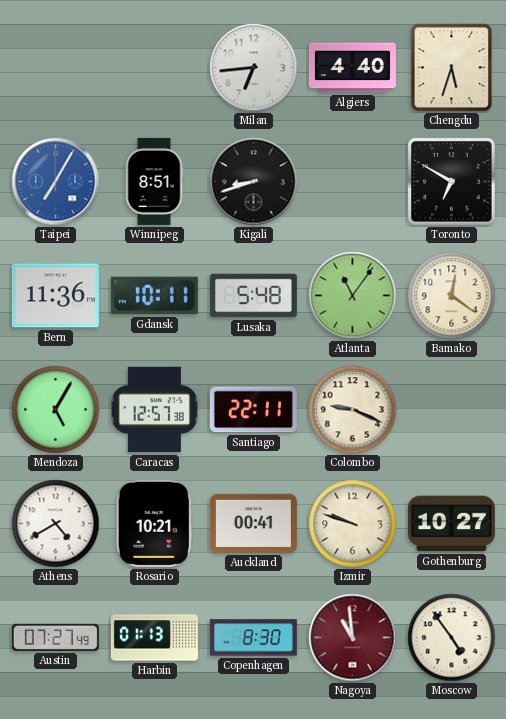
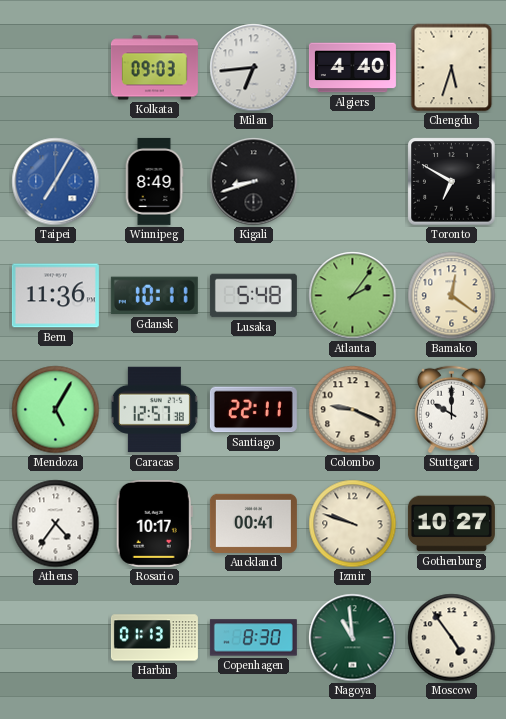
Kolkata: none -> 09:03
Winnipeg: 8:51 -> 8:49
Atlanta: 11:06 -> 2:06
Stuttgart: none -> 10:00
Athens: 4:40 -> 4:36
Rosario: 10:21 -> 10:17
Austin: 07:27 -> none
Nagoya dial: burgundy -> green
